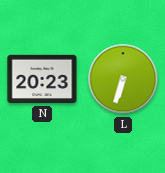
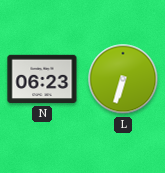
N: 20:23 -> 06:23
